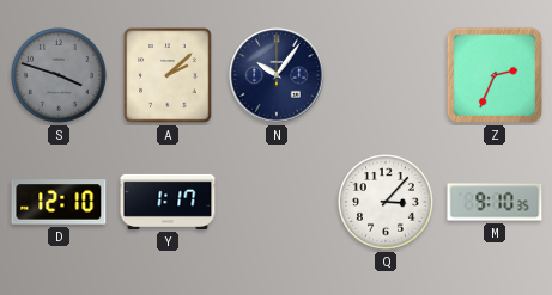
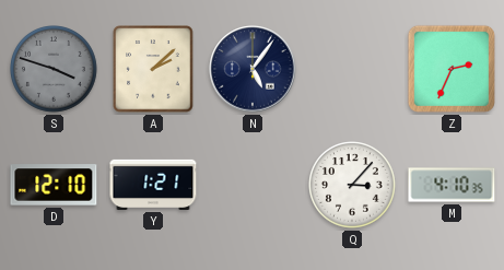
N: 10:06 -> 5:06
Y: 1:17 -> 1:21
M: 9:10 -> 4:10
